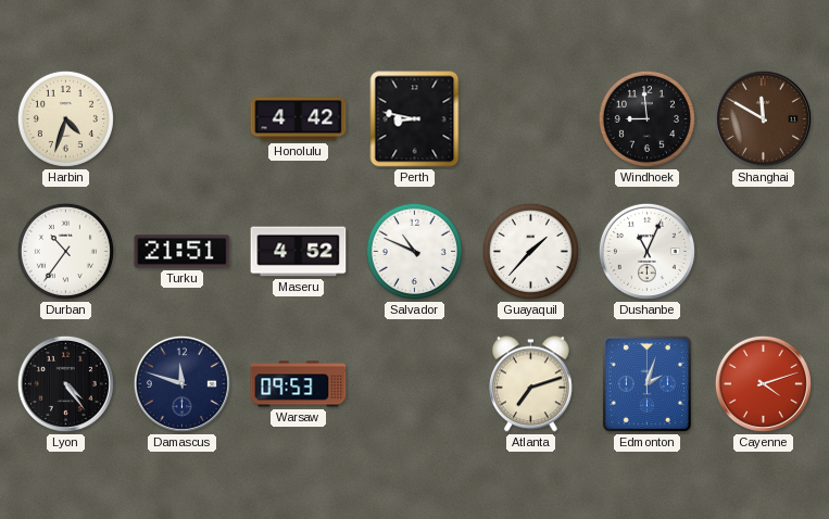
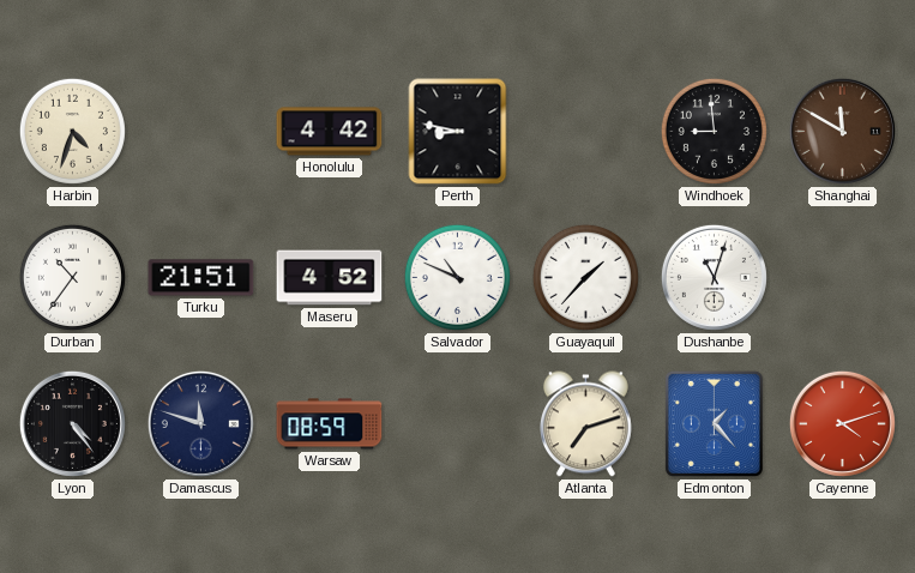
Dushanbe: 11:04 -> 11:03
Warsaw: 09:53 -> 08:59
Edmonton: 2:03 -> 1:23
